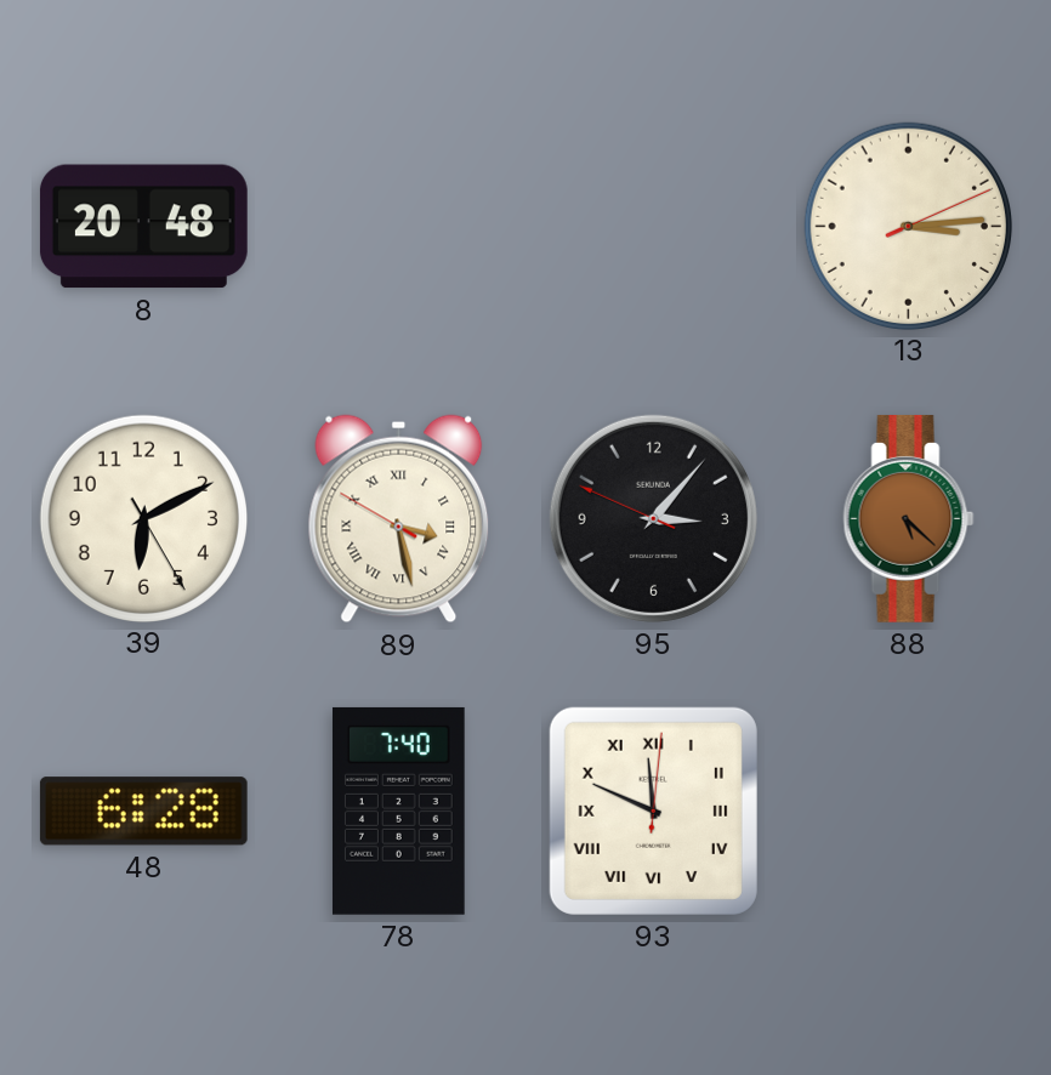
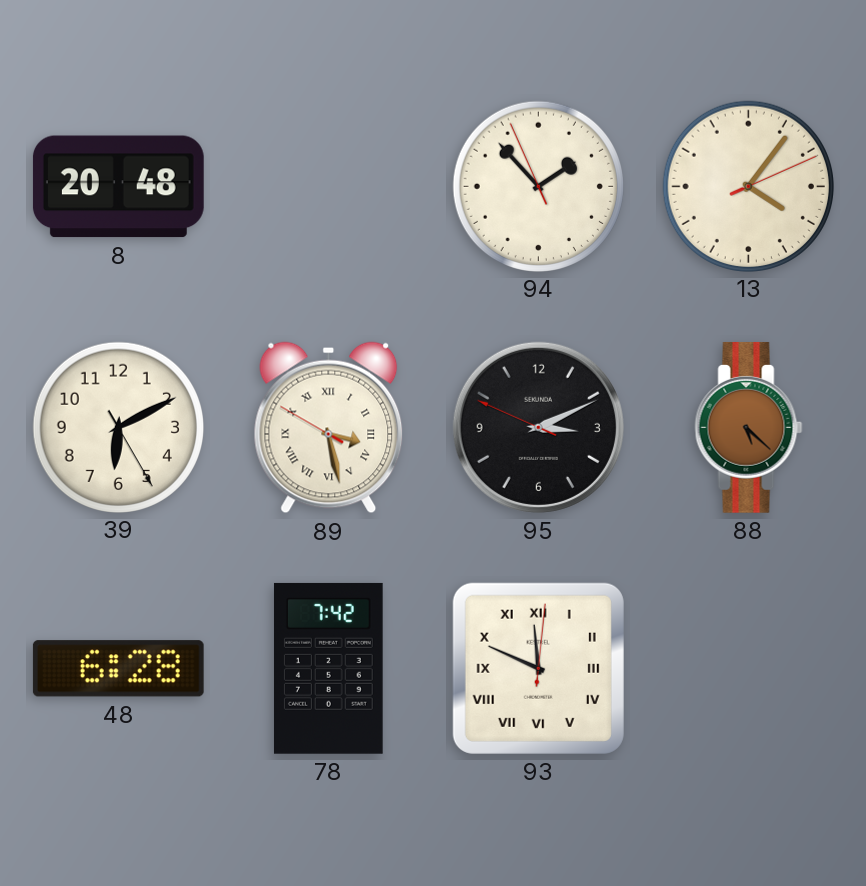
94: none -> 1:52
13: 3:14 -> 4:06
95: 3:06 -> 3:10
78: 7:40 -> 7:42
